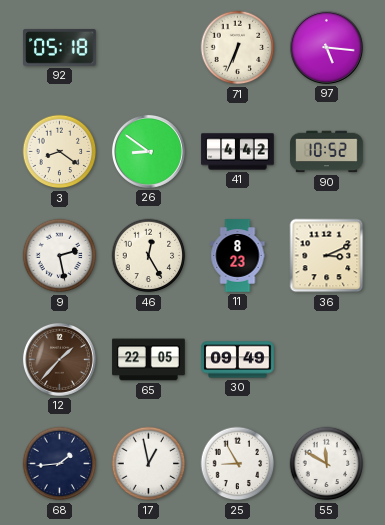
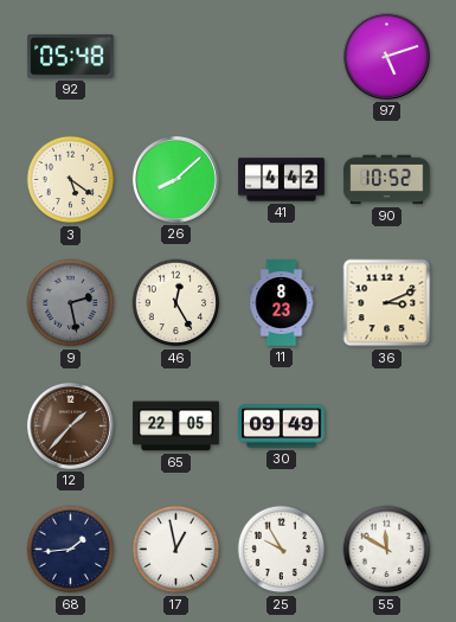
92: 05:18 -> 05:48
71: 6:34 -> none
97: 5:16 -> 5:12
3: 8:21 -> 5:21
26: 8:51 -> 8:08
9 dial: white -> grey
25: 8:55 -> 9:55
